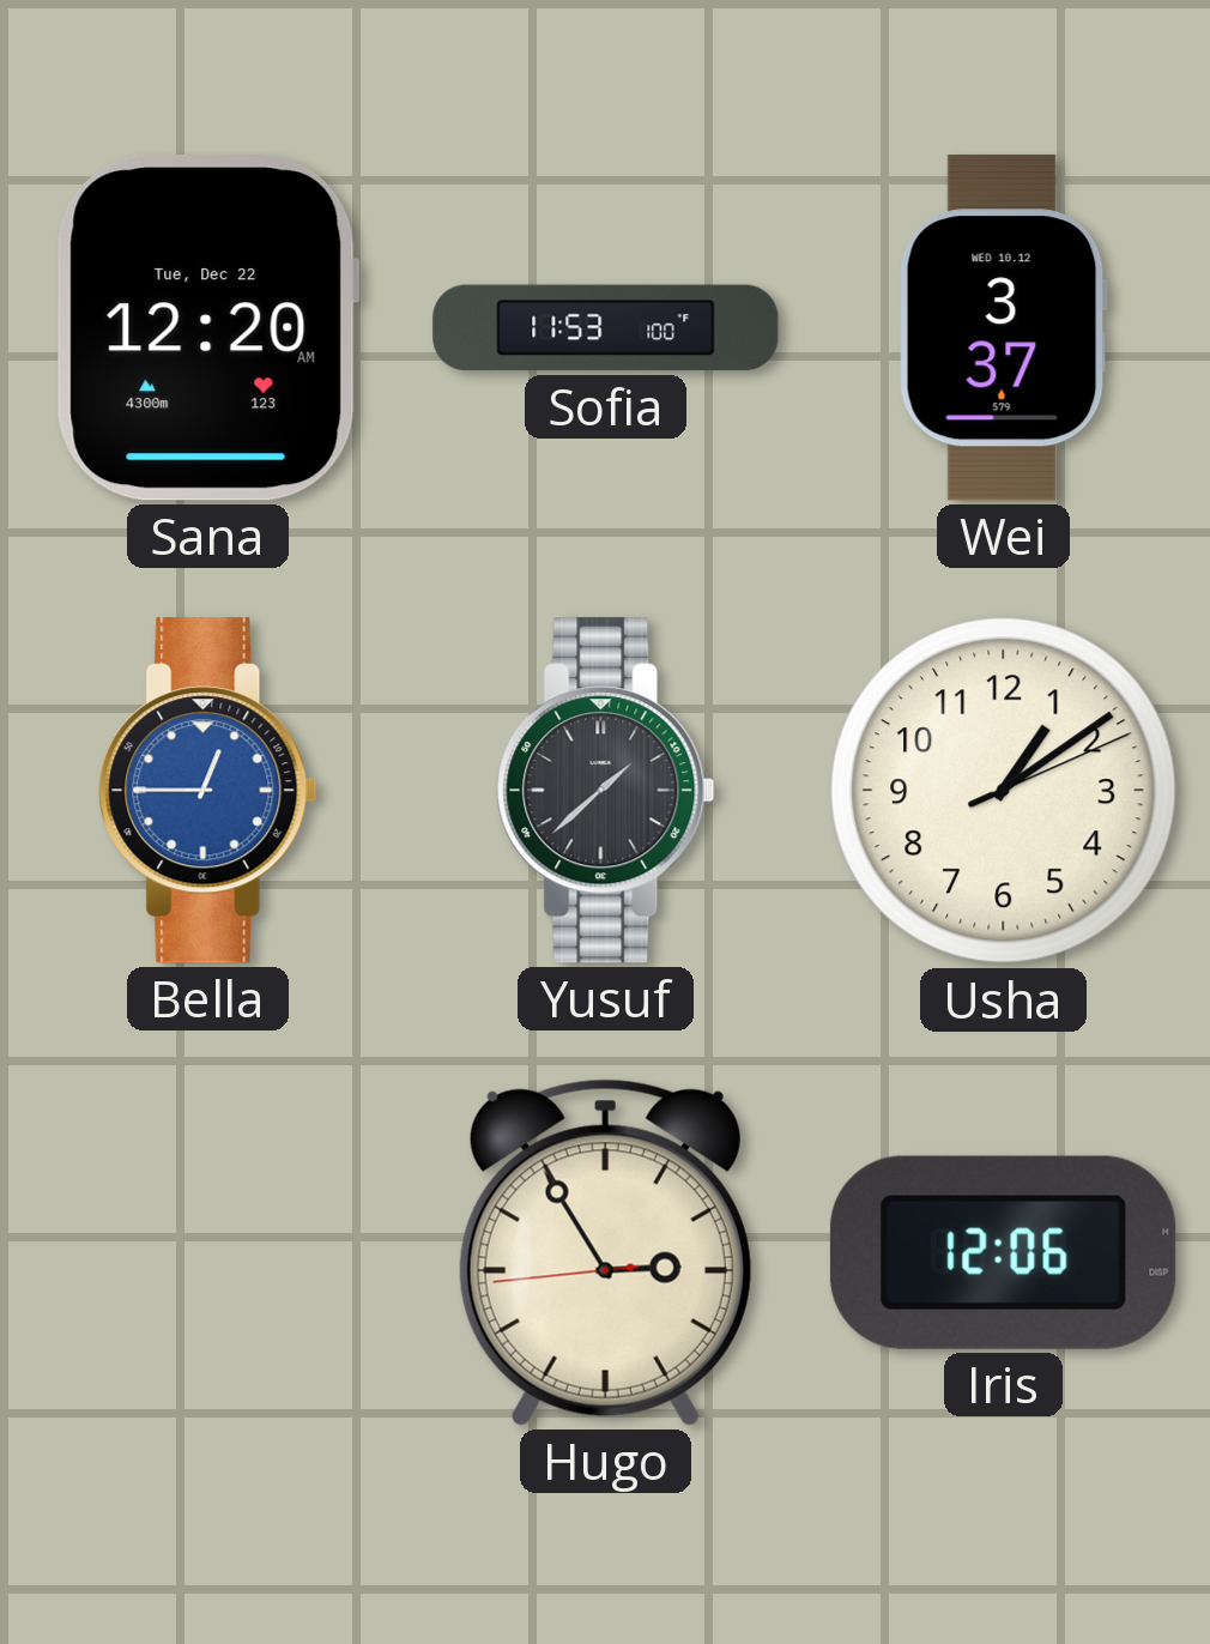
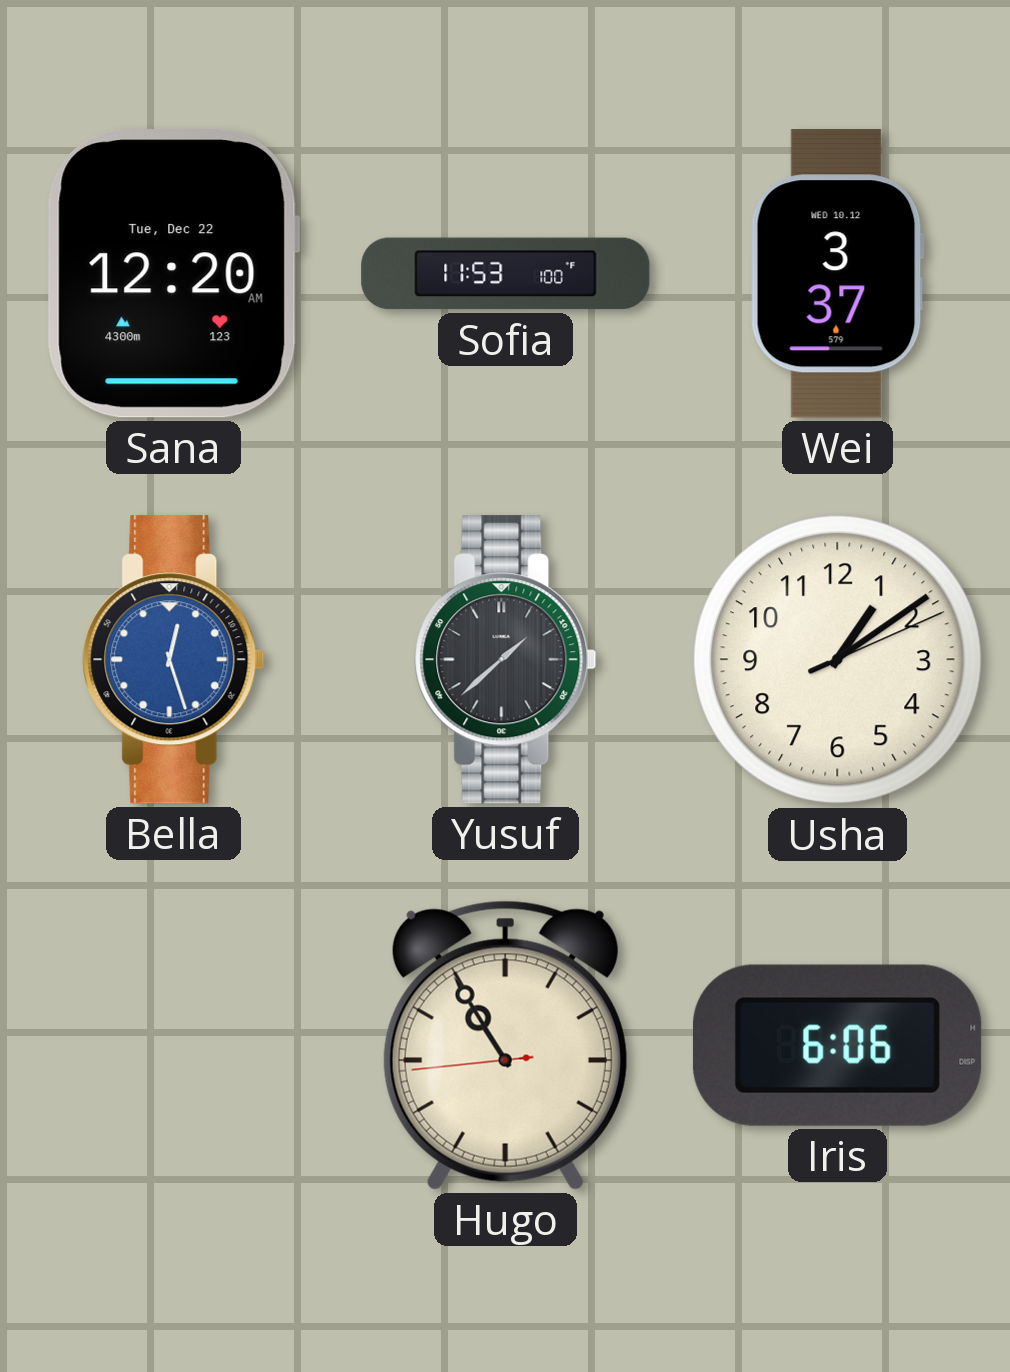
Bella: 12:45 -> 12:27
Hugo: 2:54 -> 10:54
Iris: 12:06 -> 6:06
